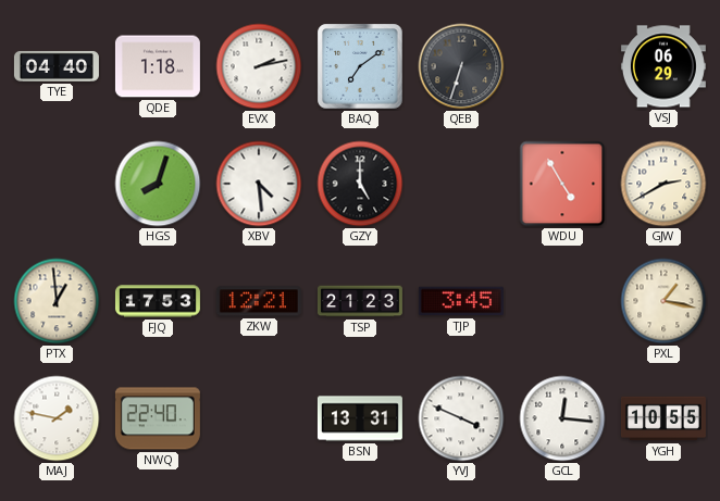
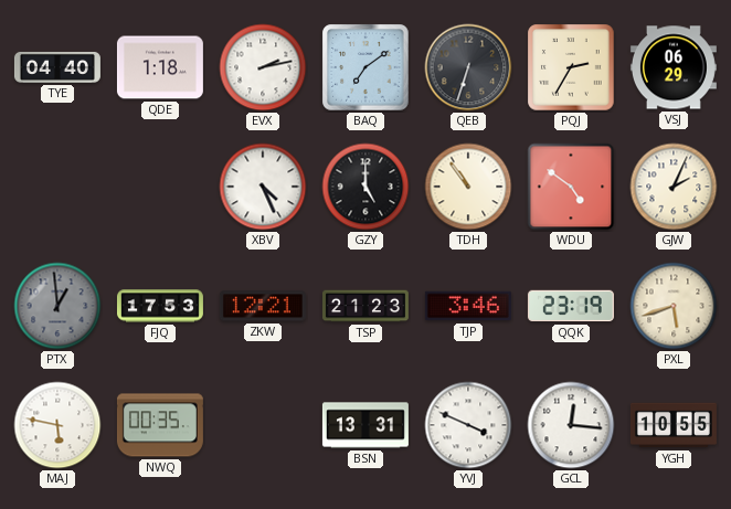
PQJ: none -> 2:35
HGS: 8:03 -> none
XBV: 4:29 -> 4:26
TDH: none -> 10:54
WDU: 4:55 -> 4:51
GJW: 2:40 -> 2:04
PTX dial: cream -> grey
TJP: 3:45 -> 3:46
QQK: none -> 23:19
PXL: 1:17 -> 5:42
MAJ: 1:47 -> 5:47
NWQ: 22:40 -> 00:35
